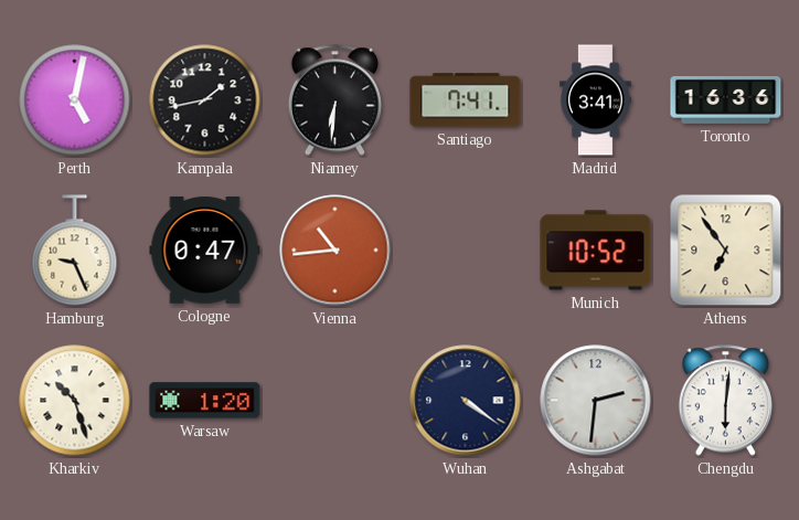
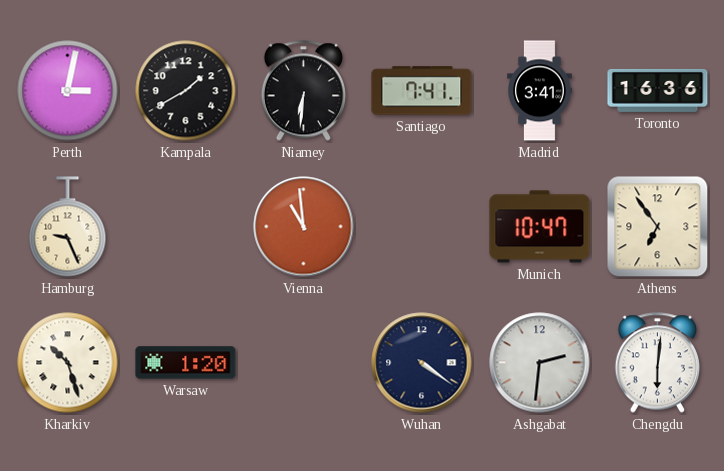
Perth: 5:02 -> 3:02
Kampala: 1:43 -> 1:40
Cologne: 0:47 -> none
Vienna: 10:44 -> 10:59
Munich: 10:52 -> 10:47
